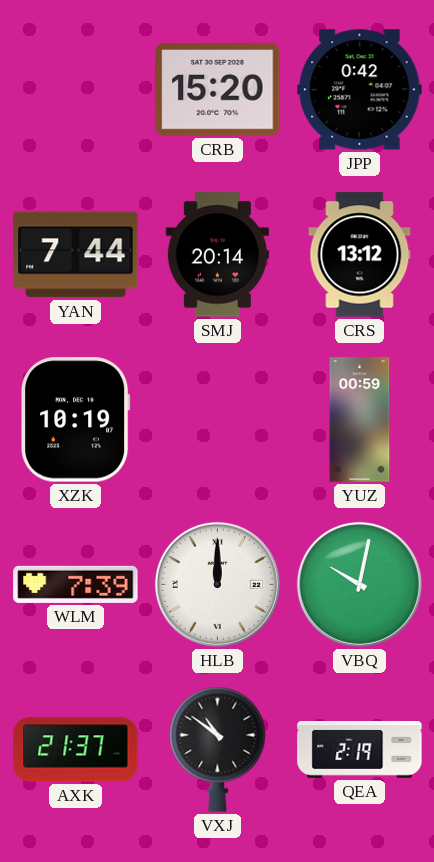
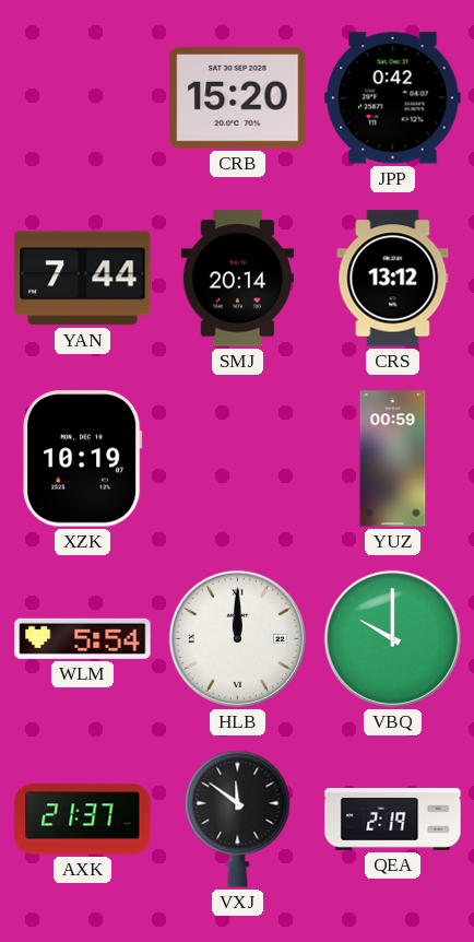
WLM: 7:39 -> 5:54
VBQ: 10:02 -> 10:00
VXJ: 10:51 -> 11:51
